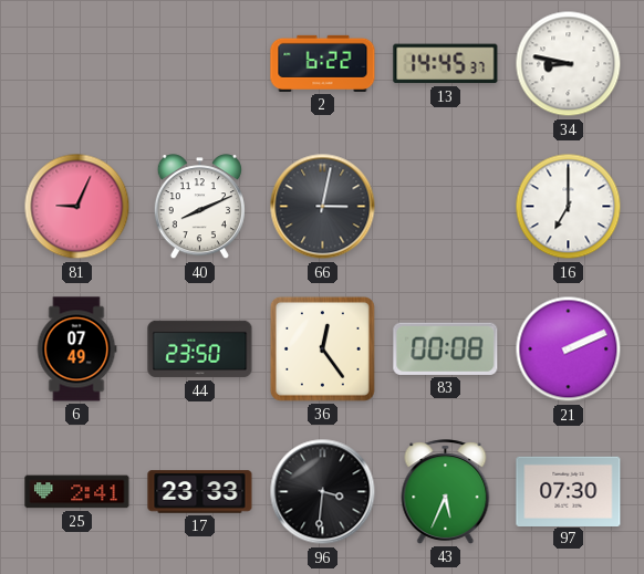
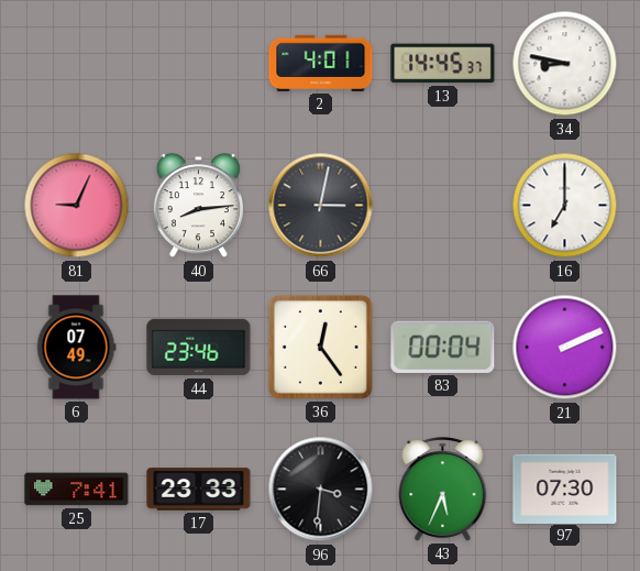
2: 6:22 -> 4:01
40: 8:11 -> 8:14
44: 23:50 -> 23:46
83: 00:08 -> 00:04
25: 2:41 -> 7:41
